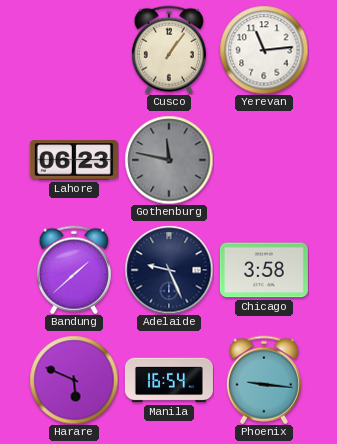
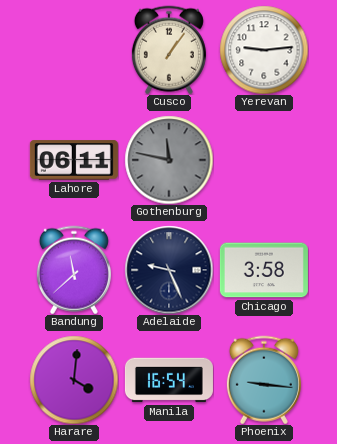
Yerevan: 11:14 -> 9:14
Lahore: 06:23 -> 06:11
Bandung: 1:38 -> 11:38
Harare: 5:49 -> 4:01
